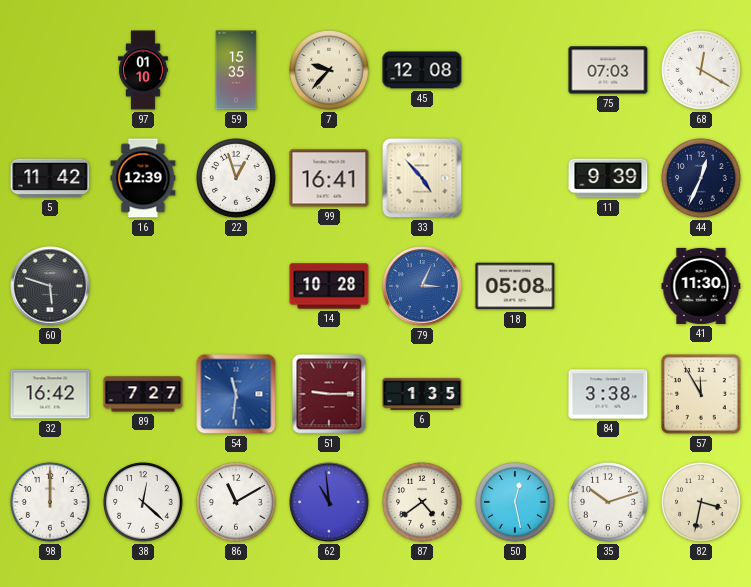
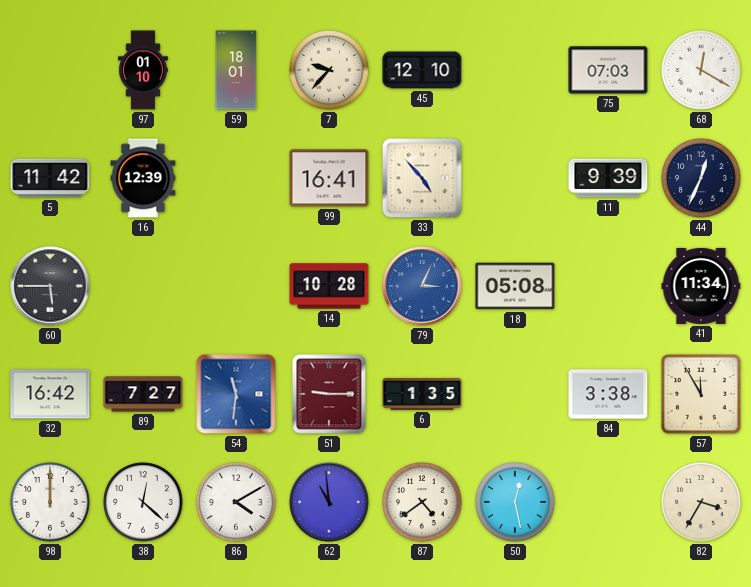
59: 15:35 -> 18:01
45: 12:08 -> 12:10
22: 12:57 -> none
60: 5:48 -> 5:45
41: 11:30 -> 11:34
86: 11:10 -> 4:10
35: 10:12 -> none
82: 3:32 -> 3:35
